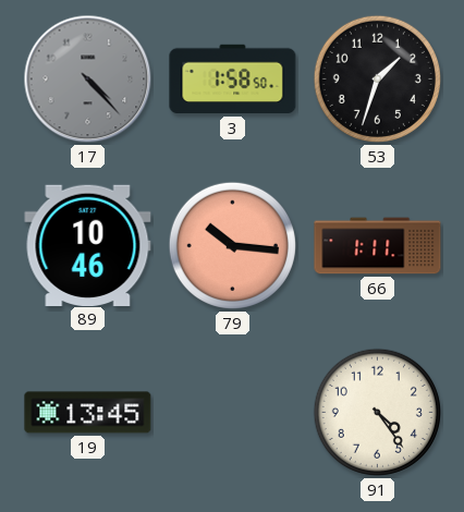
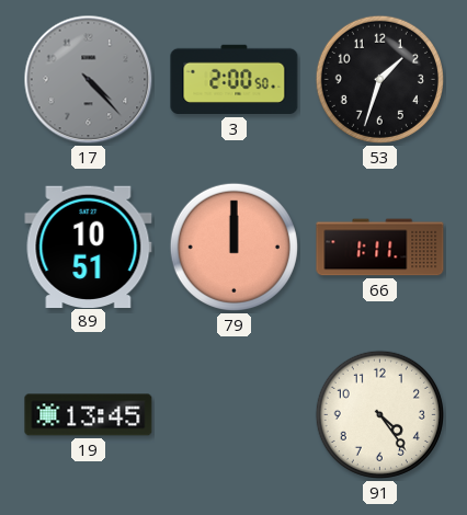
3: 1:58 -> 2:00
89: 10:46 -> 10:51
79: 10:16 -> 12:00
